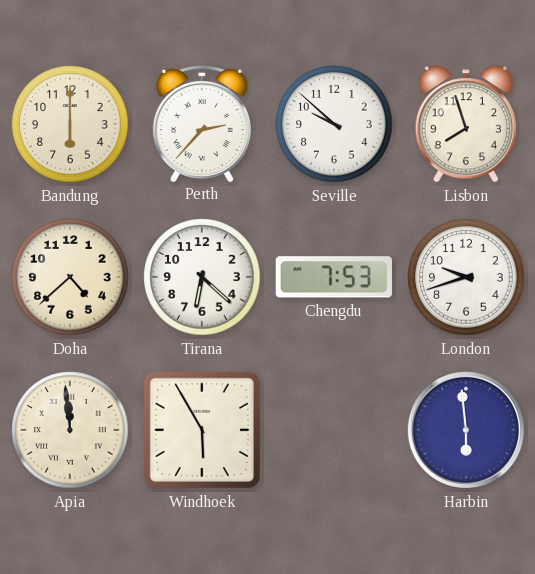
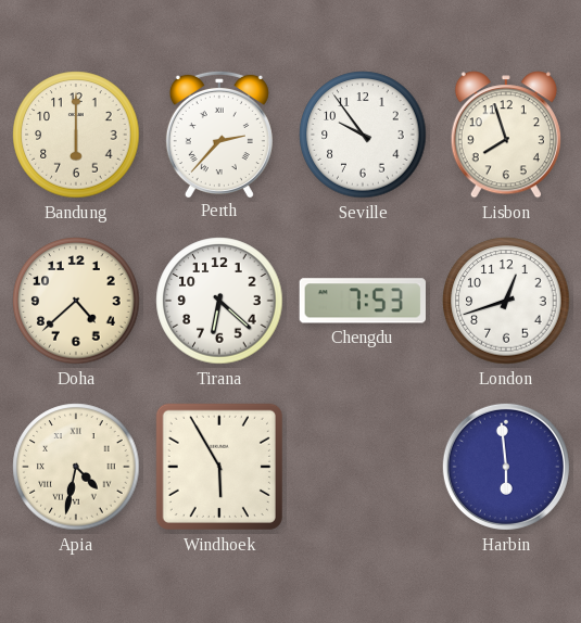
Seville: 9:52 -> 9:54
London: 9:42 -> 12:42
Apia: 11:59 -> 4:32
